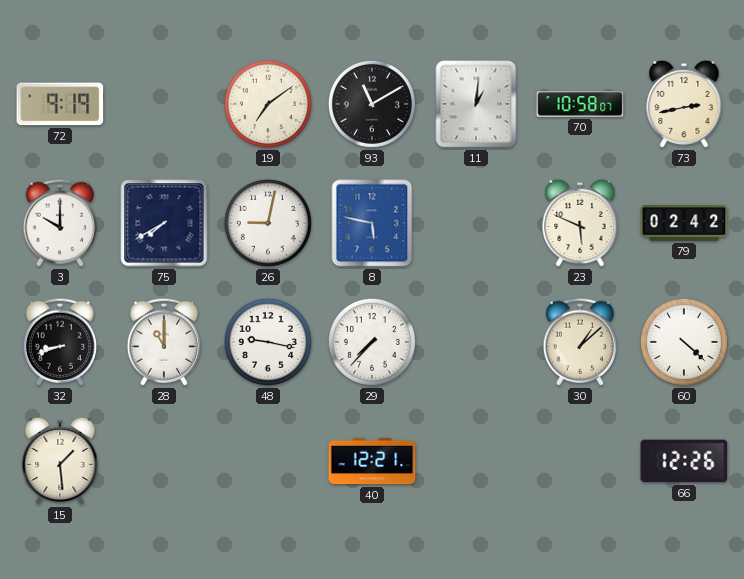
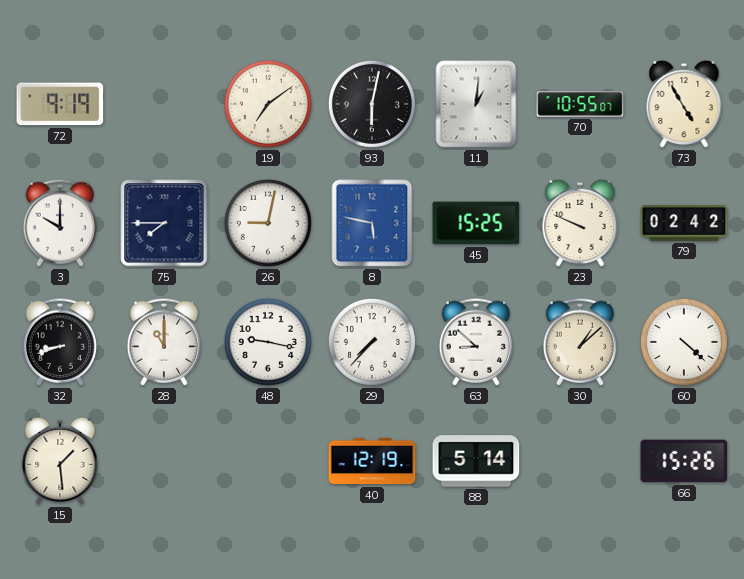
93: 11:10 -> 6:02
70: 10:58 -> 10:55
73: 2:43 -> 4:55
75: 7:40 -> 7:45
45: none -> 15:25
23: 5:49 -> 9:49
63: none -> 8:52
40: 12:21 -> 12:19
88: none -> 5:14
66: 12:26 -> 15:26
